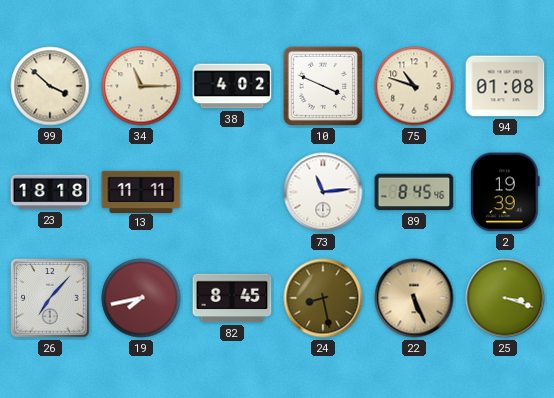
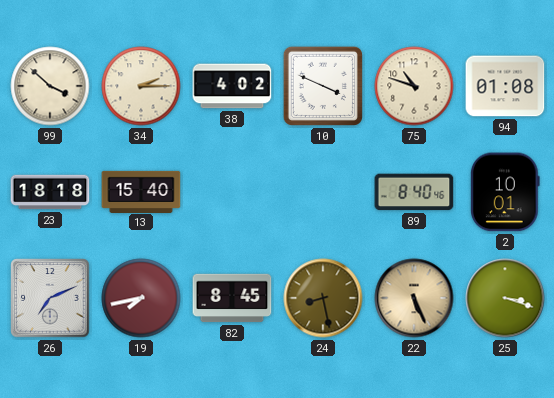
34: 11:15 -> 2:15
13: 11:11 -> 15:40
73: 11:14 -> none
89: 8:45 -> 8:40
2: 19:39 -> 10:01
26: 7:07 -> 7:11
